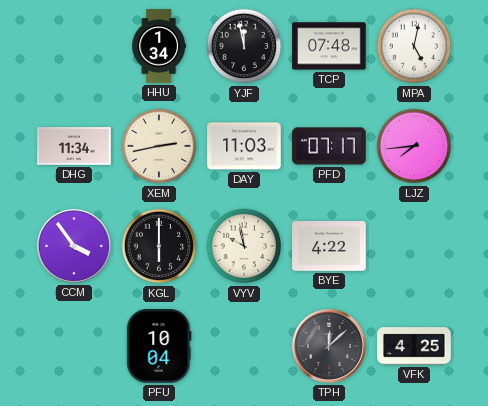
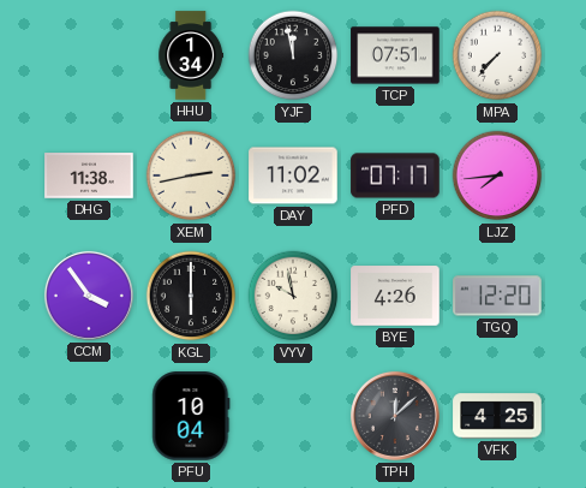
TCP: 07:48 -> 07:51
MPA: 5:02 -> 7:37
DHG: 11:34 -> 11:38
DAY: 11:03 -> 11:02
BYE: 4:22 -> 4:26
TGQ: none -> 12:20
